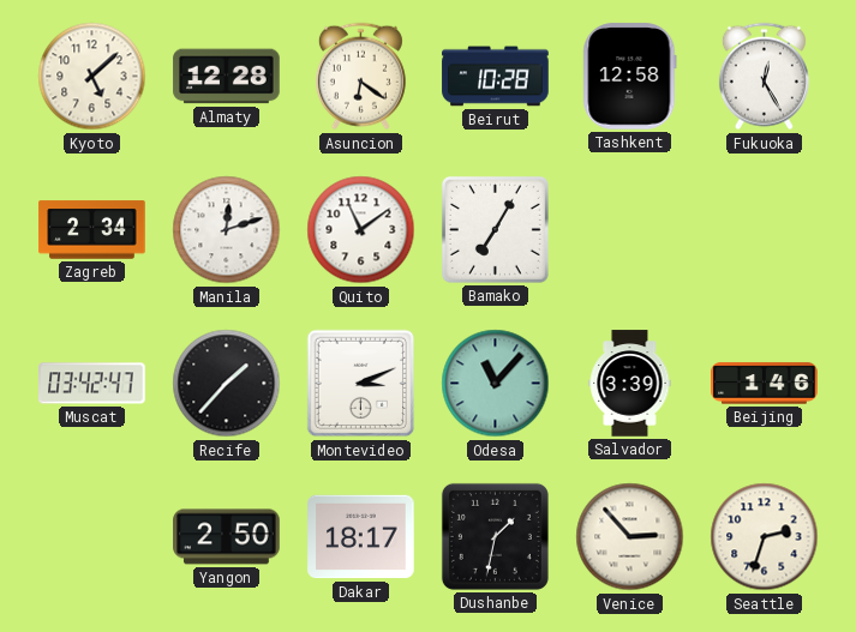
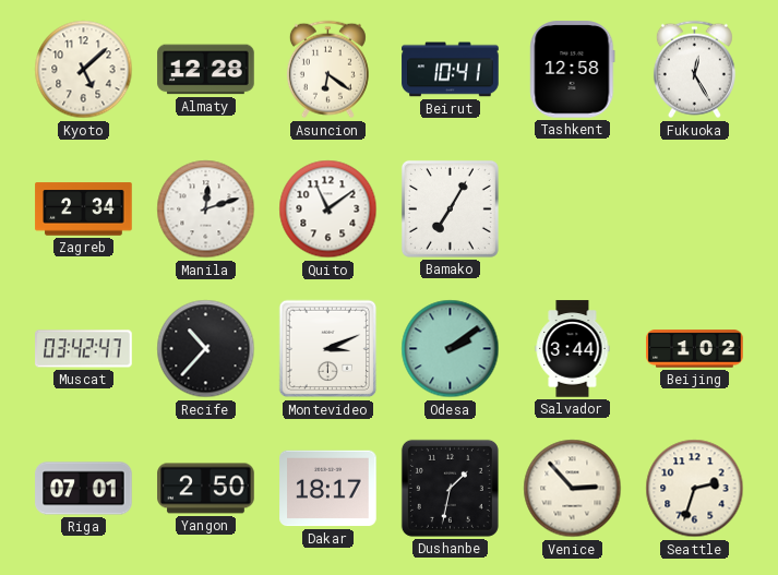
Beirut: 10:28 -> 10:41
Recife: 1:37 -> 10:37
Odesa: 11:07 -> 2:09
Salvador: 3:39 -> 3:44
Beijing: 1:46 -> 1:02
Riga: none -> 07:01
